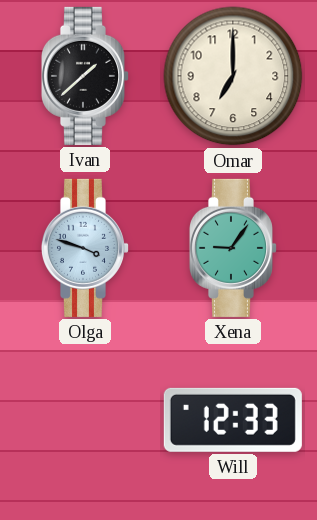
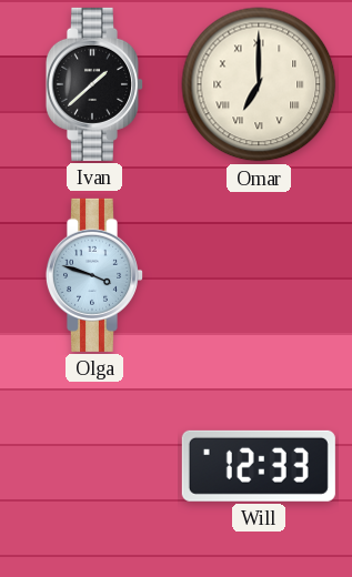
Omar numerals: Arabic -> Roman
Xena: 9:06 -> none
